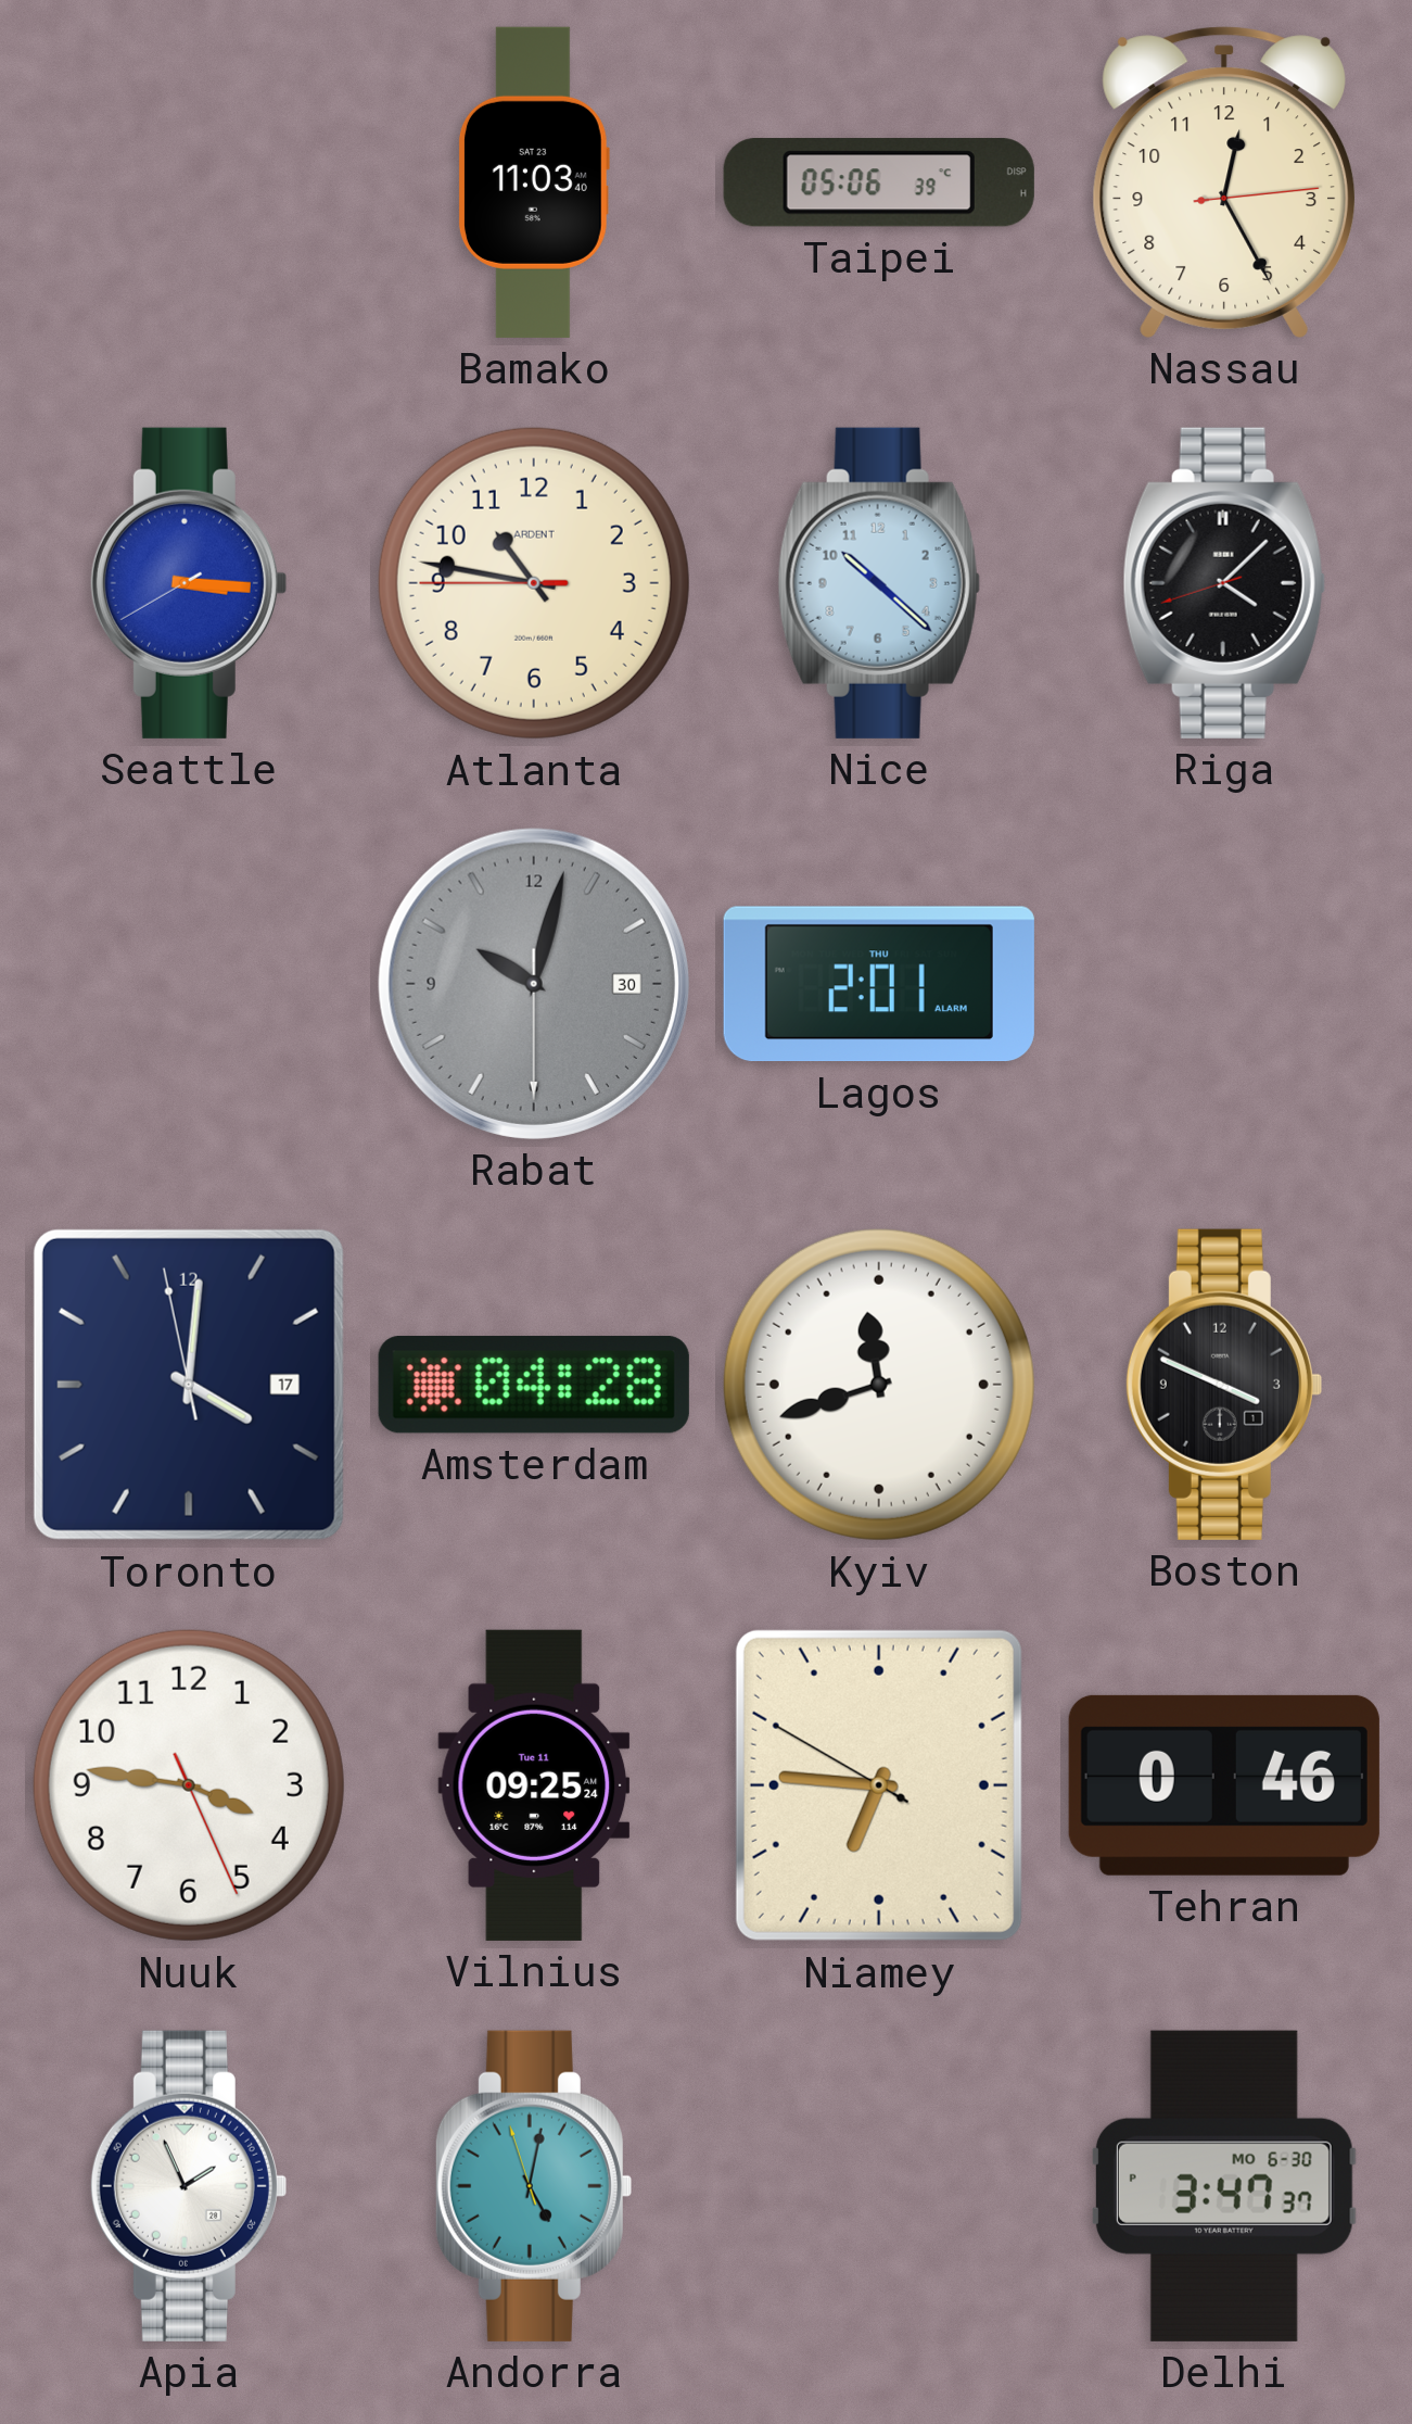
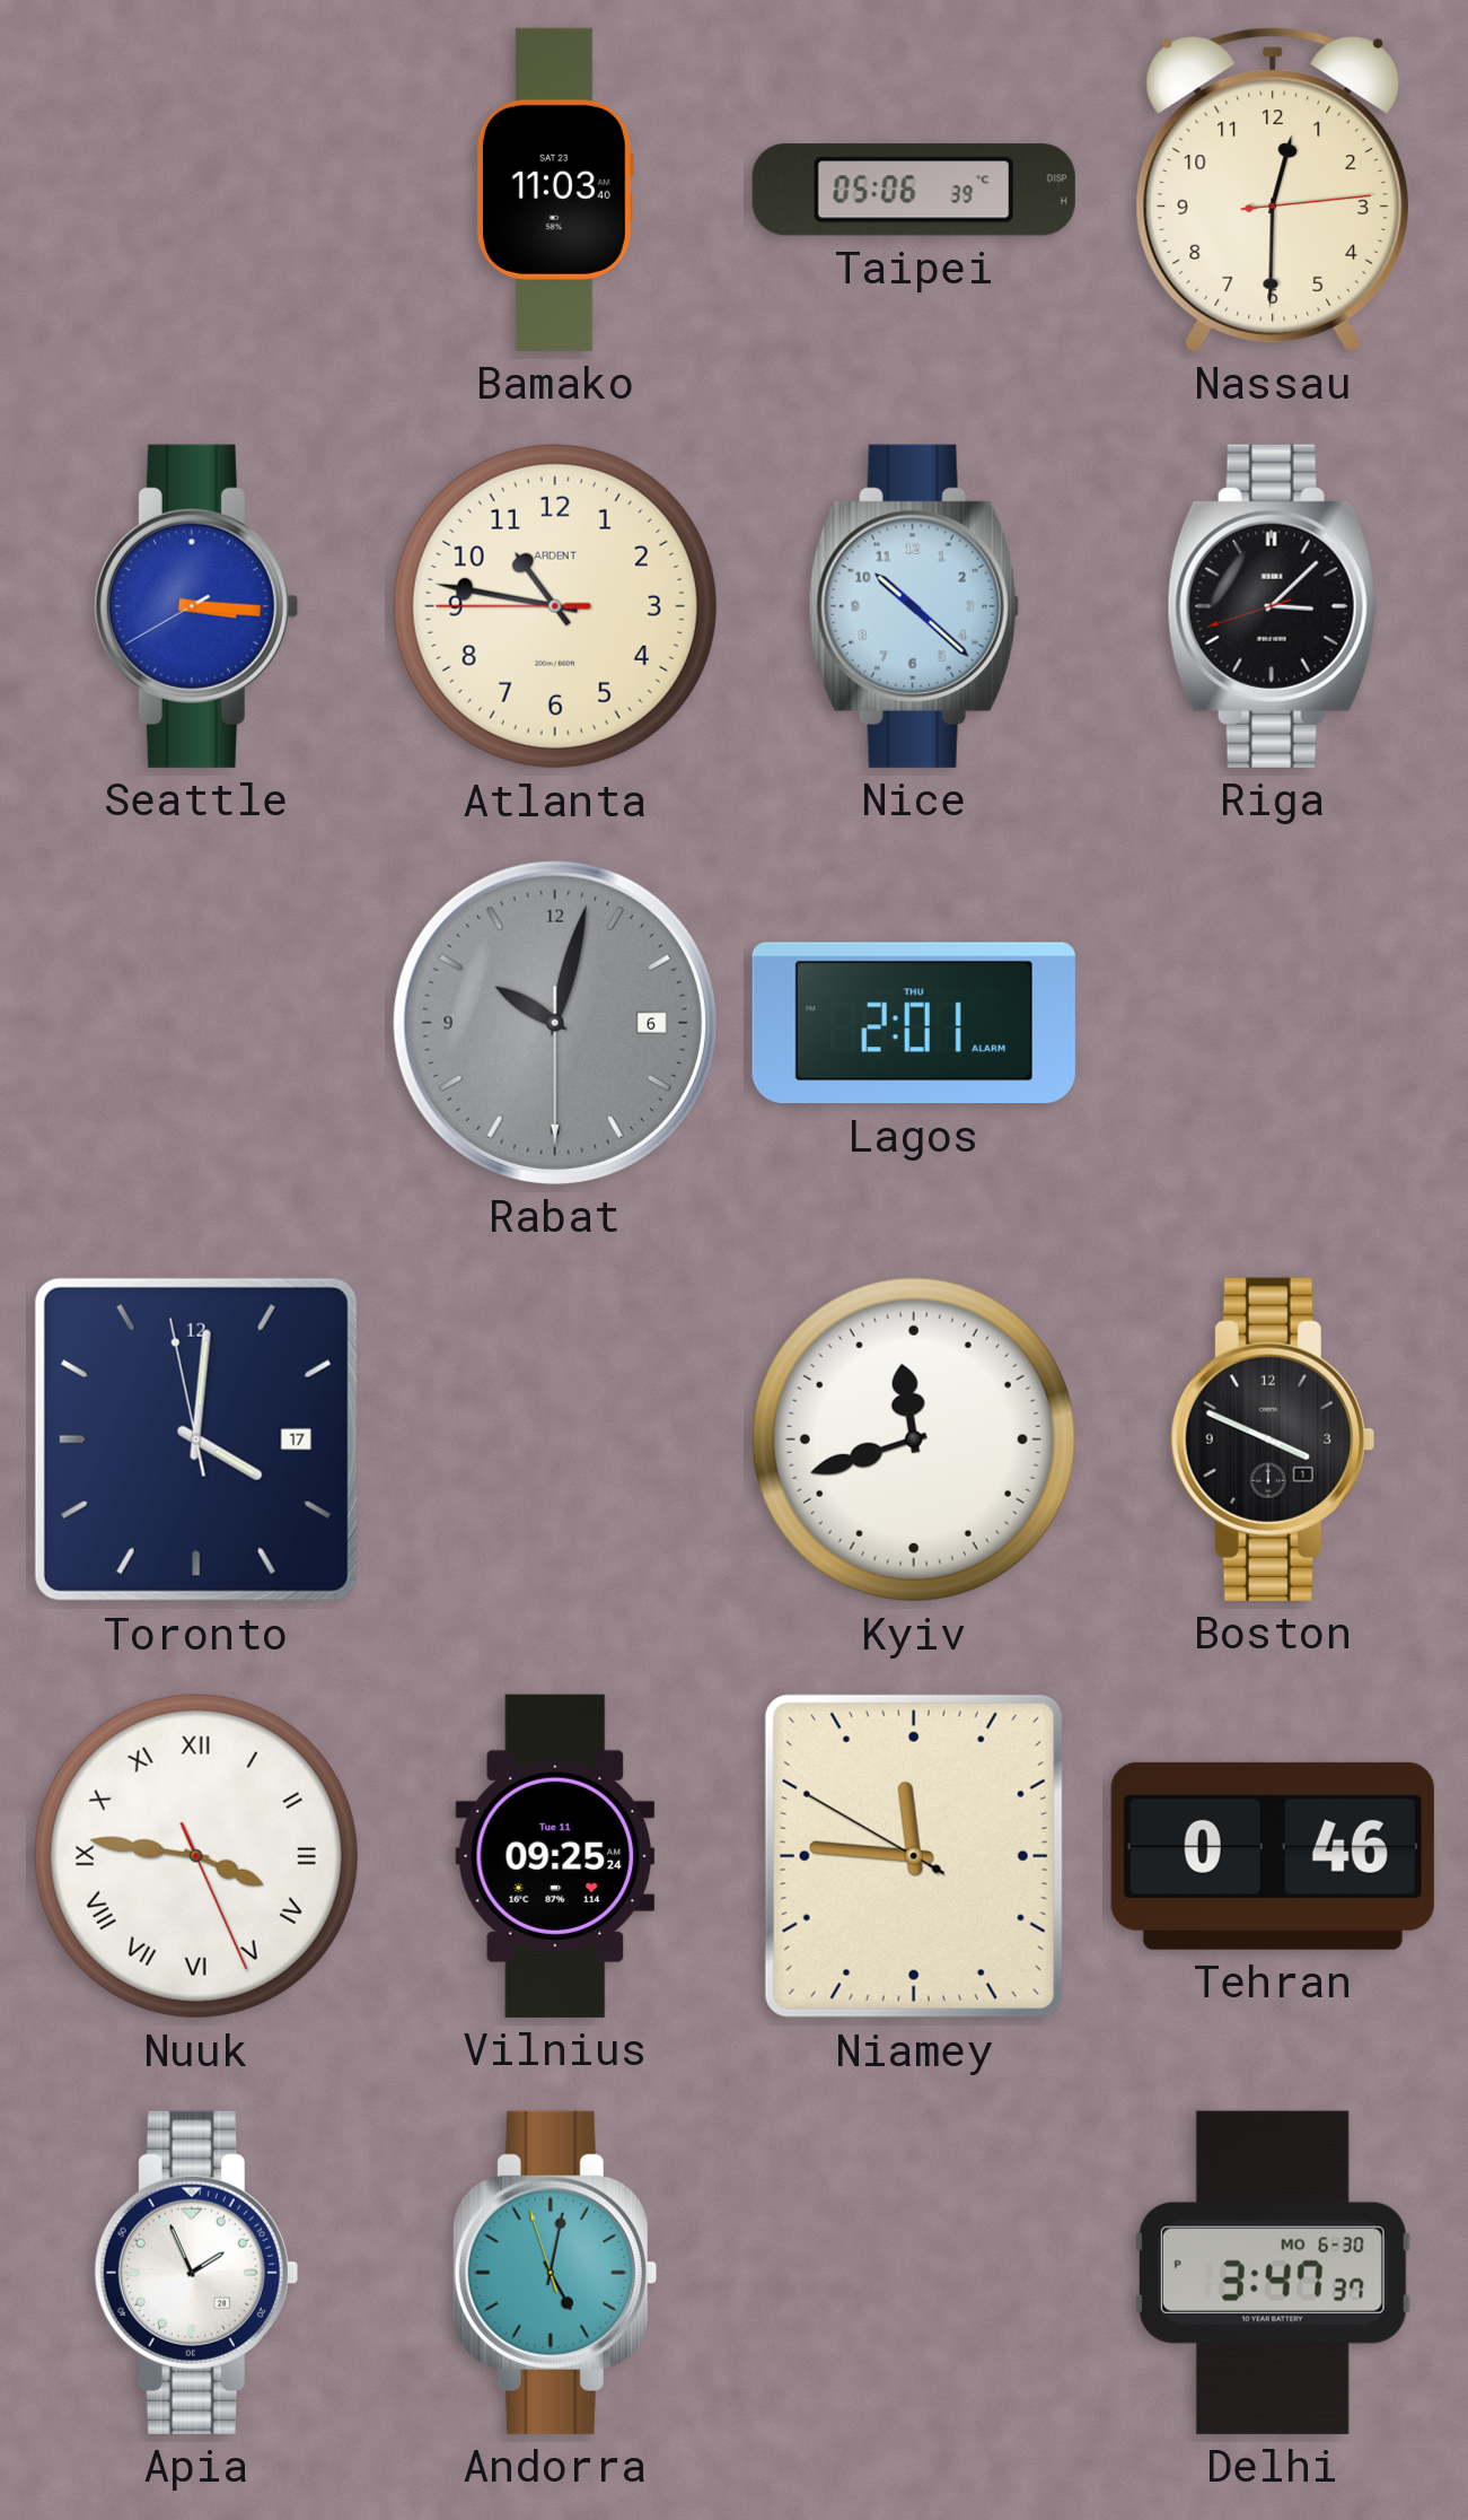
Nassau: 12:25 -> 12:30
Riga: 4:07 -> 3:07
Rabat date: 30 -> 6
Amsterdam: 04:28 -> none
Nuuk numerals: Arabic -> Roman
Niamey: 6:45 -> 11:45
